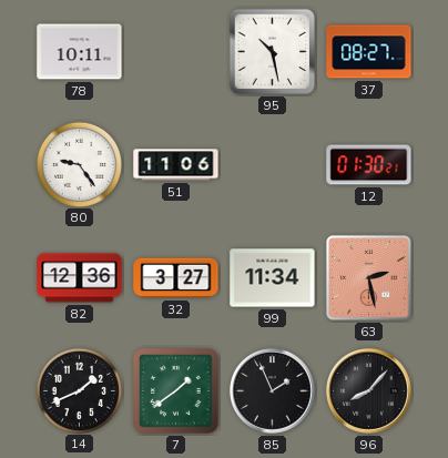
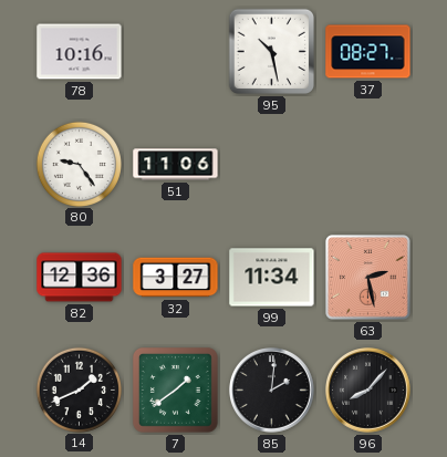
78: 10:11 -> 10:16
12: 01:30 -> none
85: 1:56 -> 2:01
